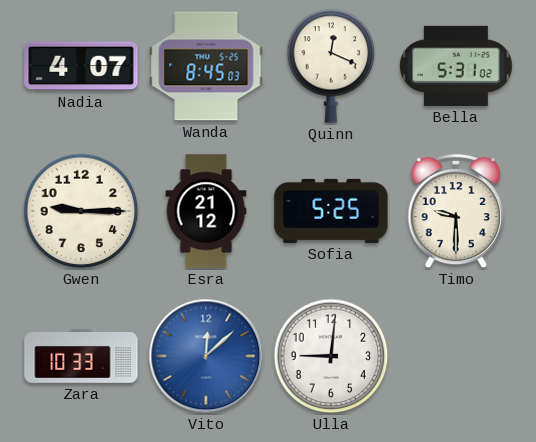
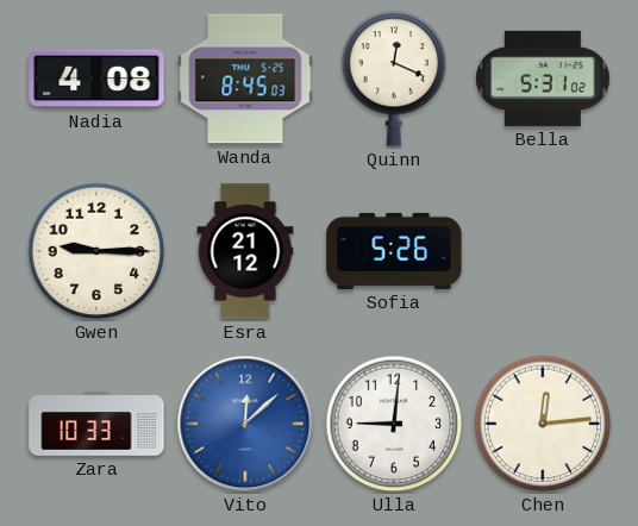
Nadia: 4:07 -> 4:08
Sofia: 5:25 -> 5:26
Timo: 9:30 -> none
Chen: none -> 12:14
